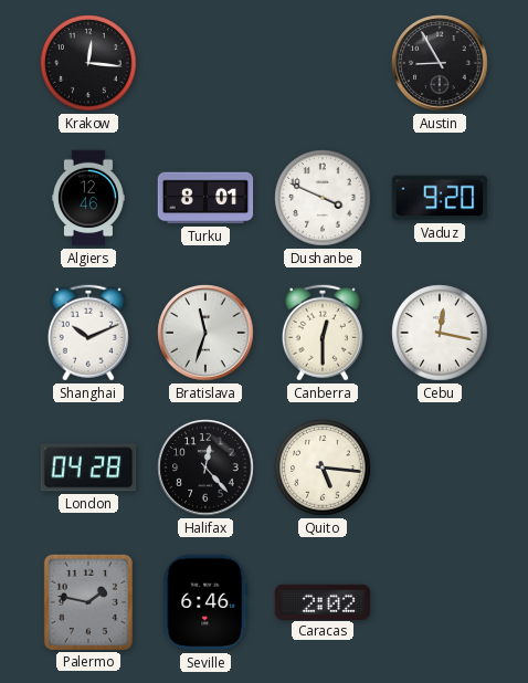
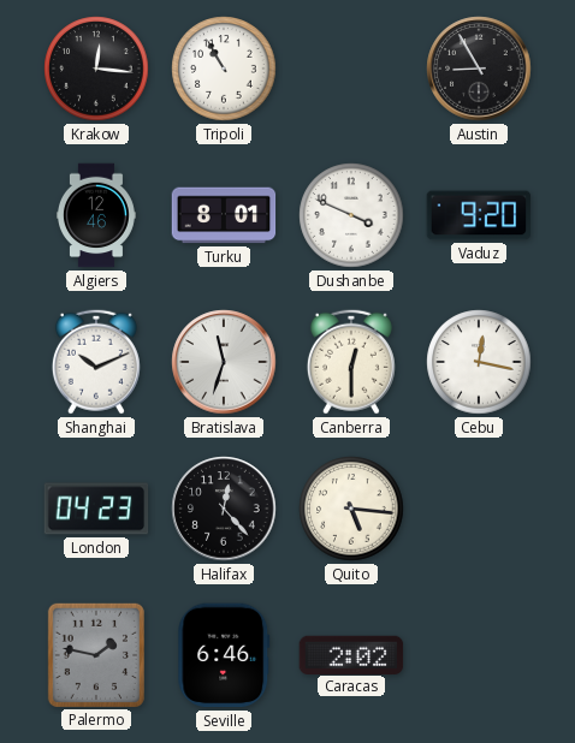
Tripoli: none -> 10:55
London: 04:28 -> 04:23
